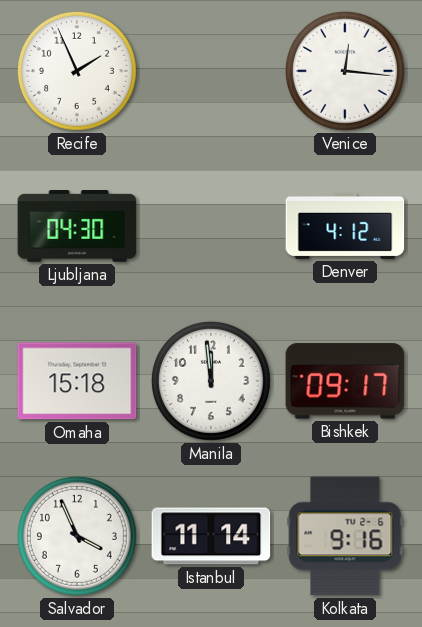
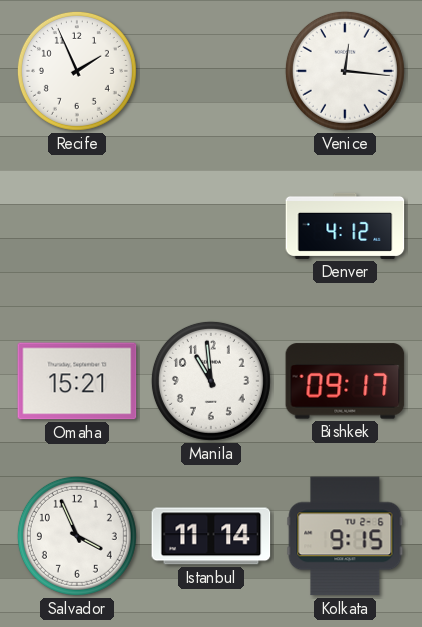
Ljubljana: 04:30 -> none
Omaha: 15:18 -> 15:21
Manila: 11:59 -> 10:59
Kolkata: 9:16 -> 9:15
